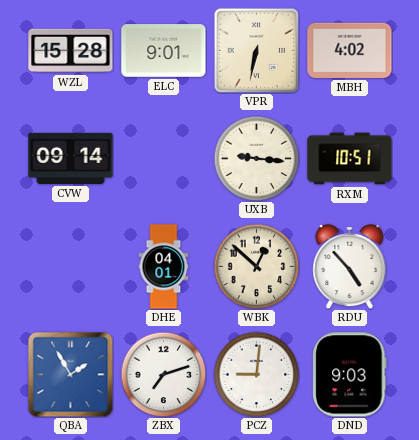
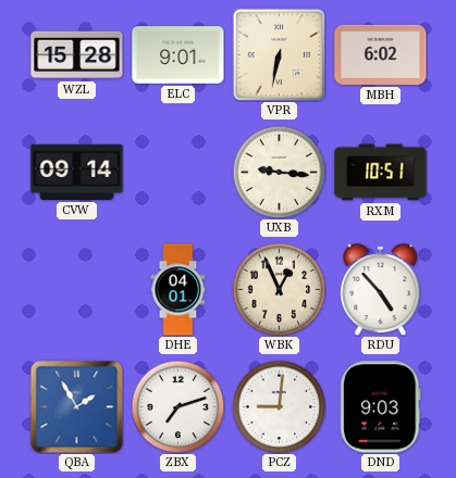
MBH: 4:02 -> 6:02
WBK: 12:52 -> 12:56
